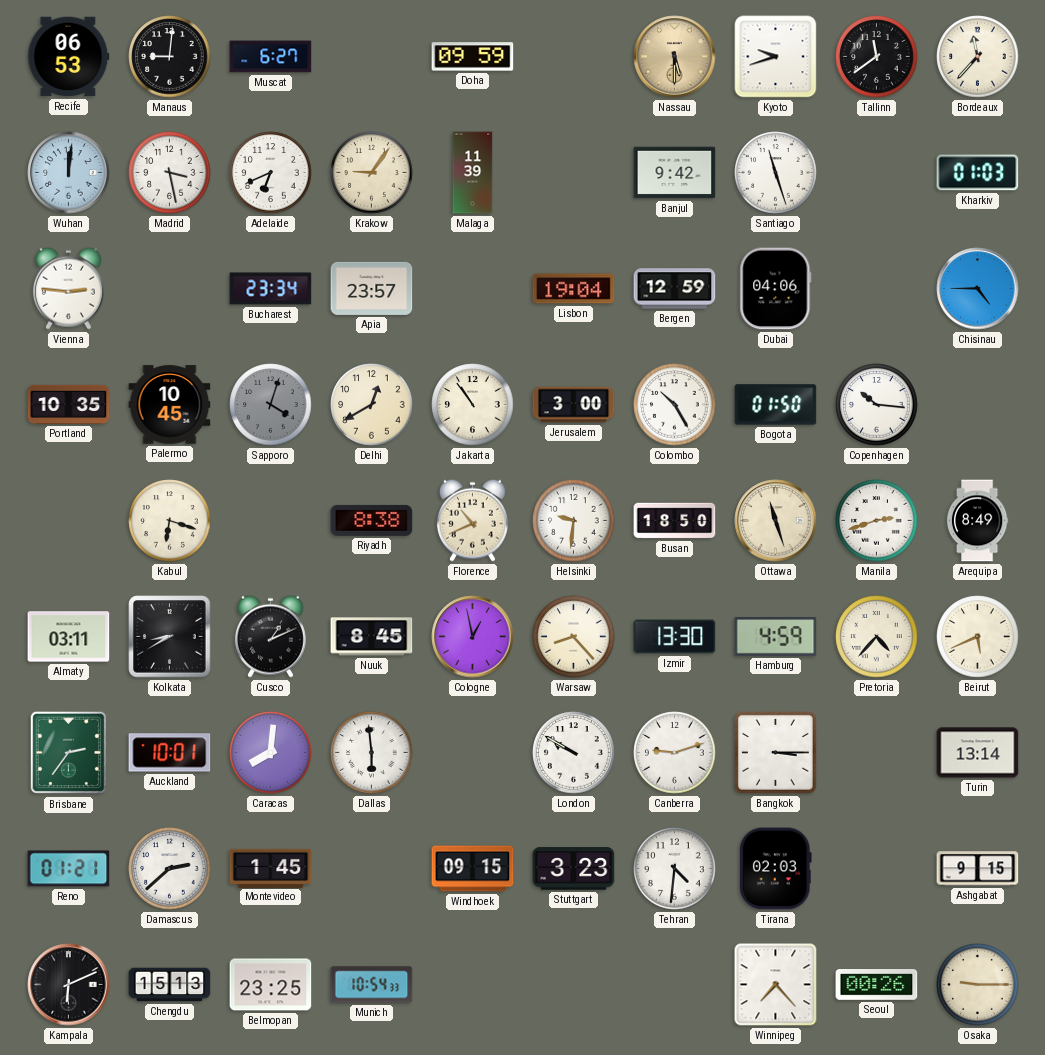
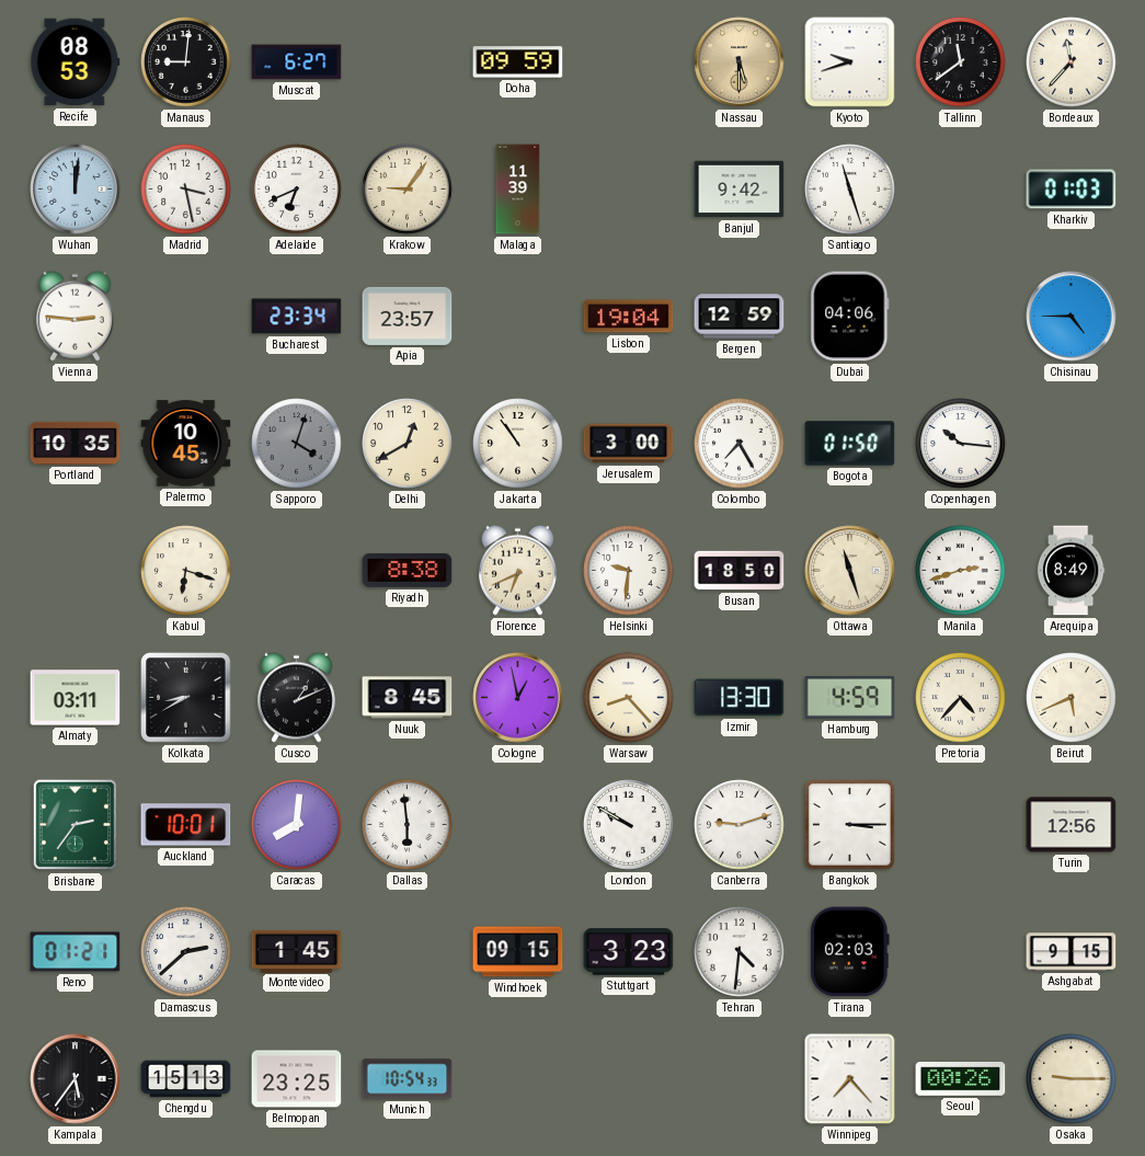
Recife: 06:53 -> 08:53
Colombo: 10:25 -> 7:25
Florence: 10:41 -> 6:41
Turin: 13:14 -> 12:56
Kampala: 6:11 -> 5:36
